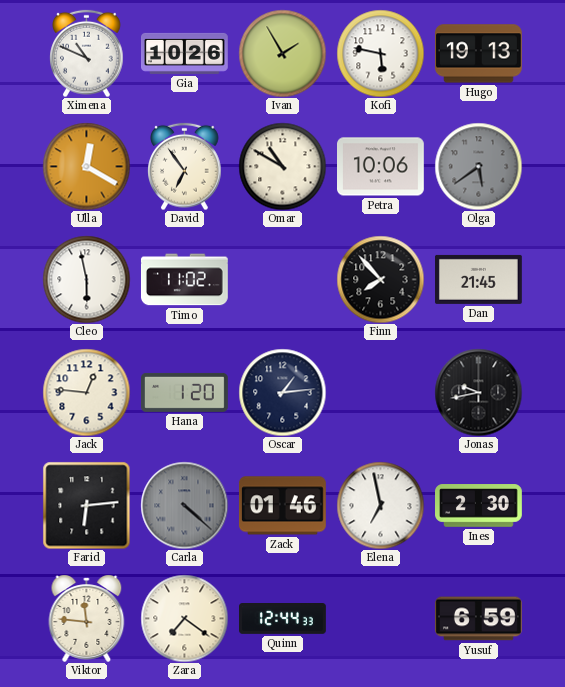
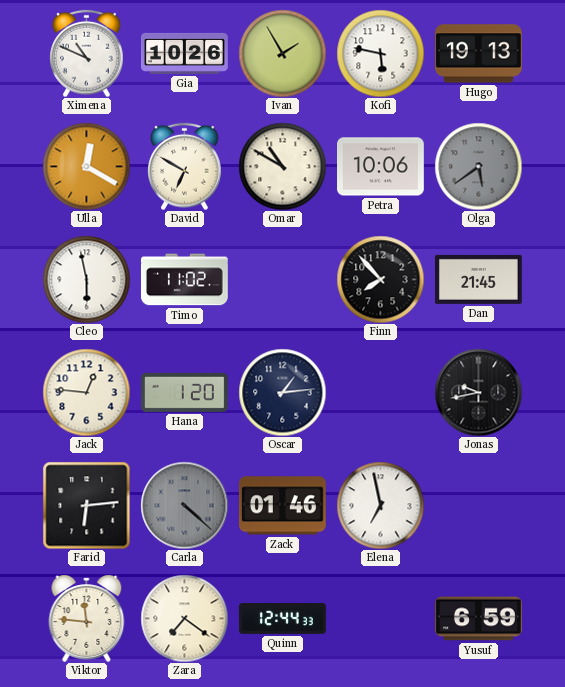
David: 6:54 -> 6:50
Ines: 2:30 -> none
